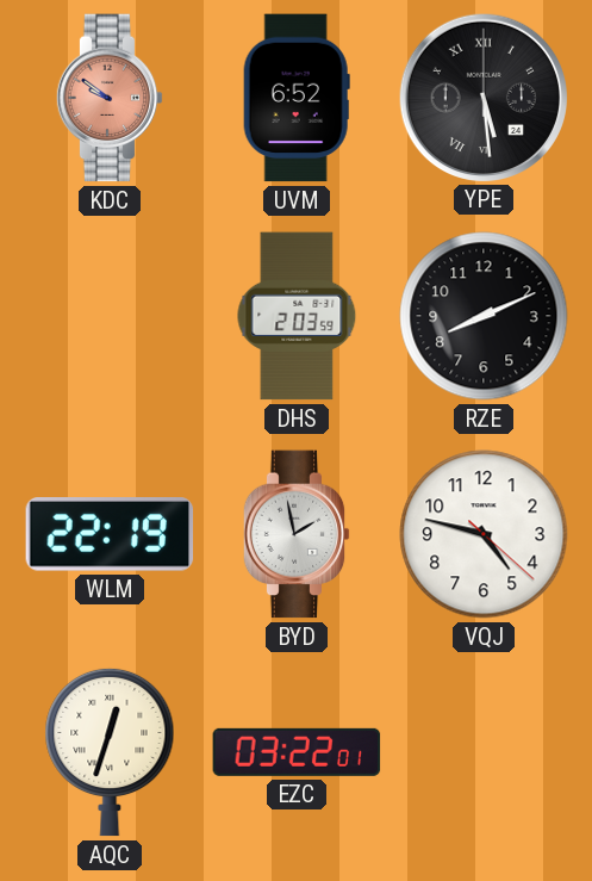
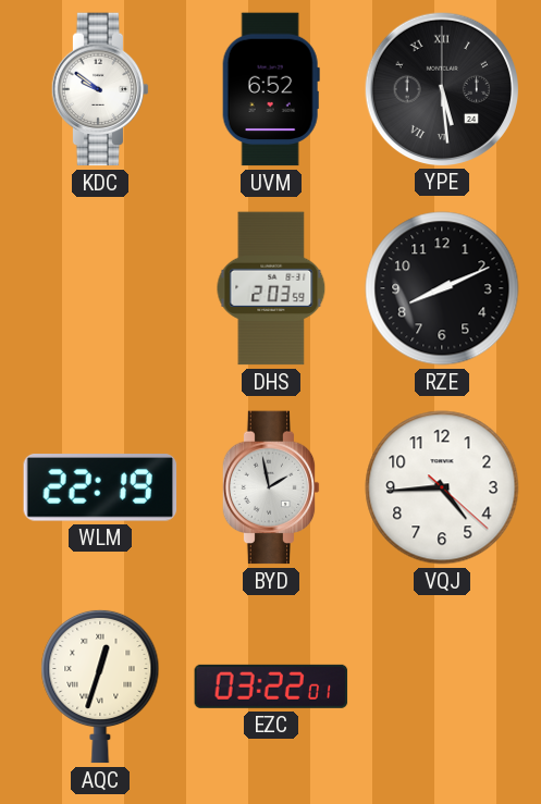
KDC dial: salmon -> white
VQJ: 4:47 -> 4:44
